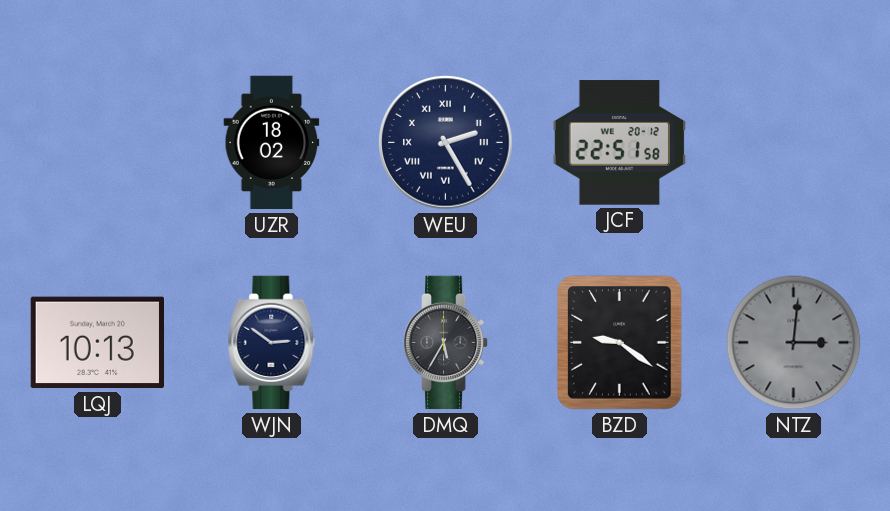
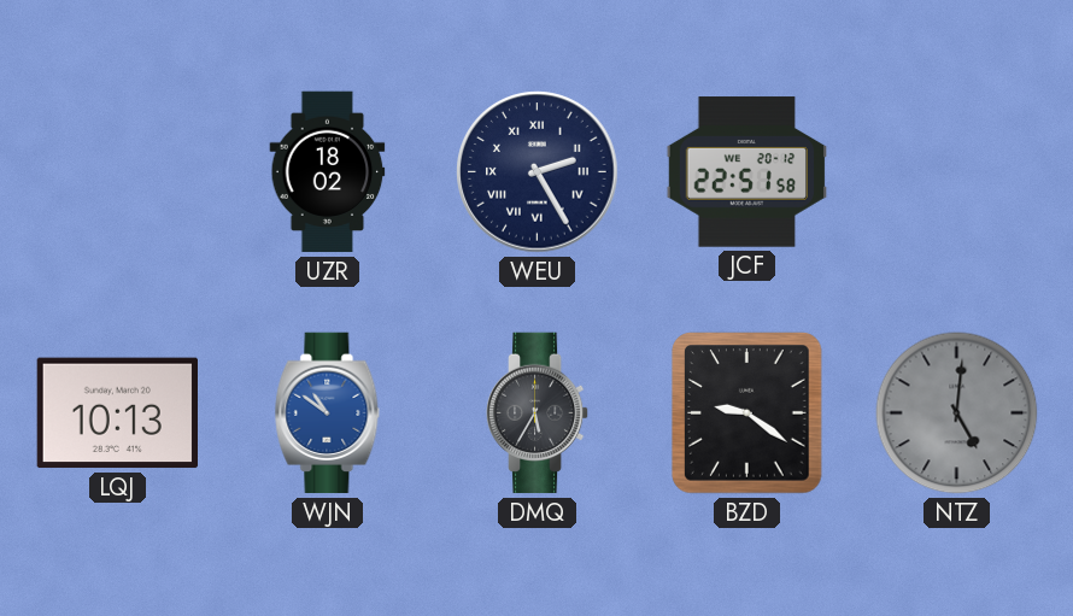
WJN: 2:51 -> 10:51
WJN dial: navy -> blue
NTZ: 3:01 -> 5:01
